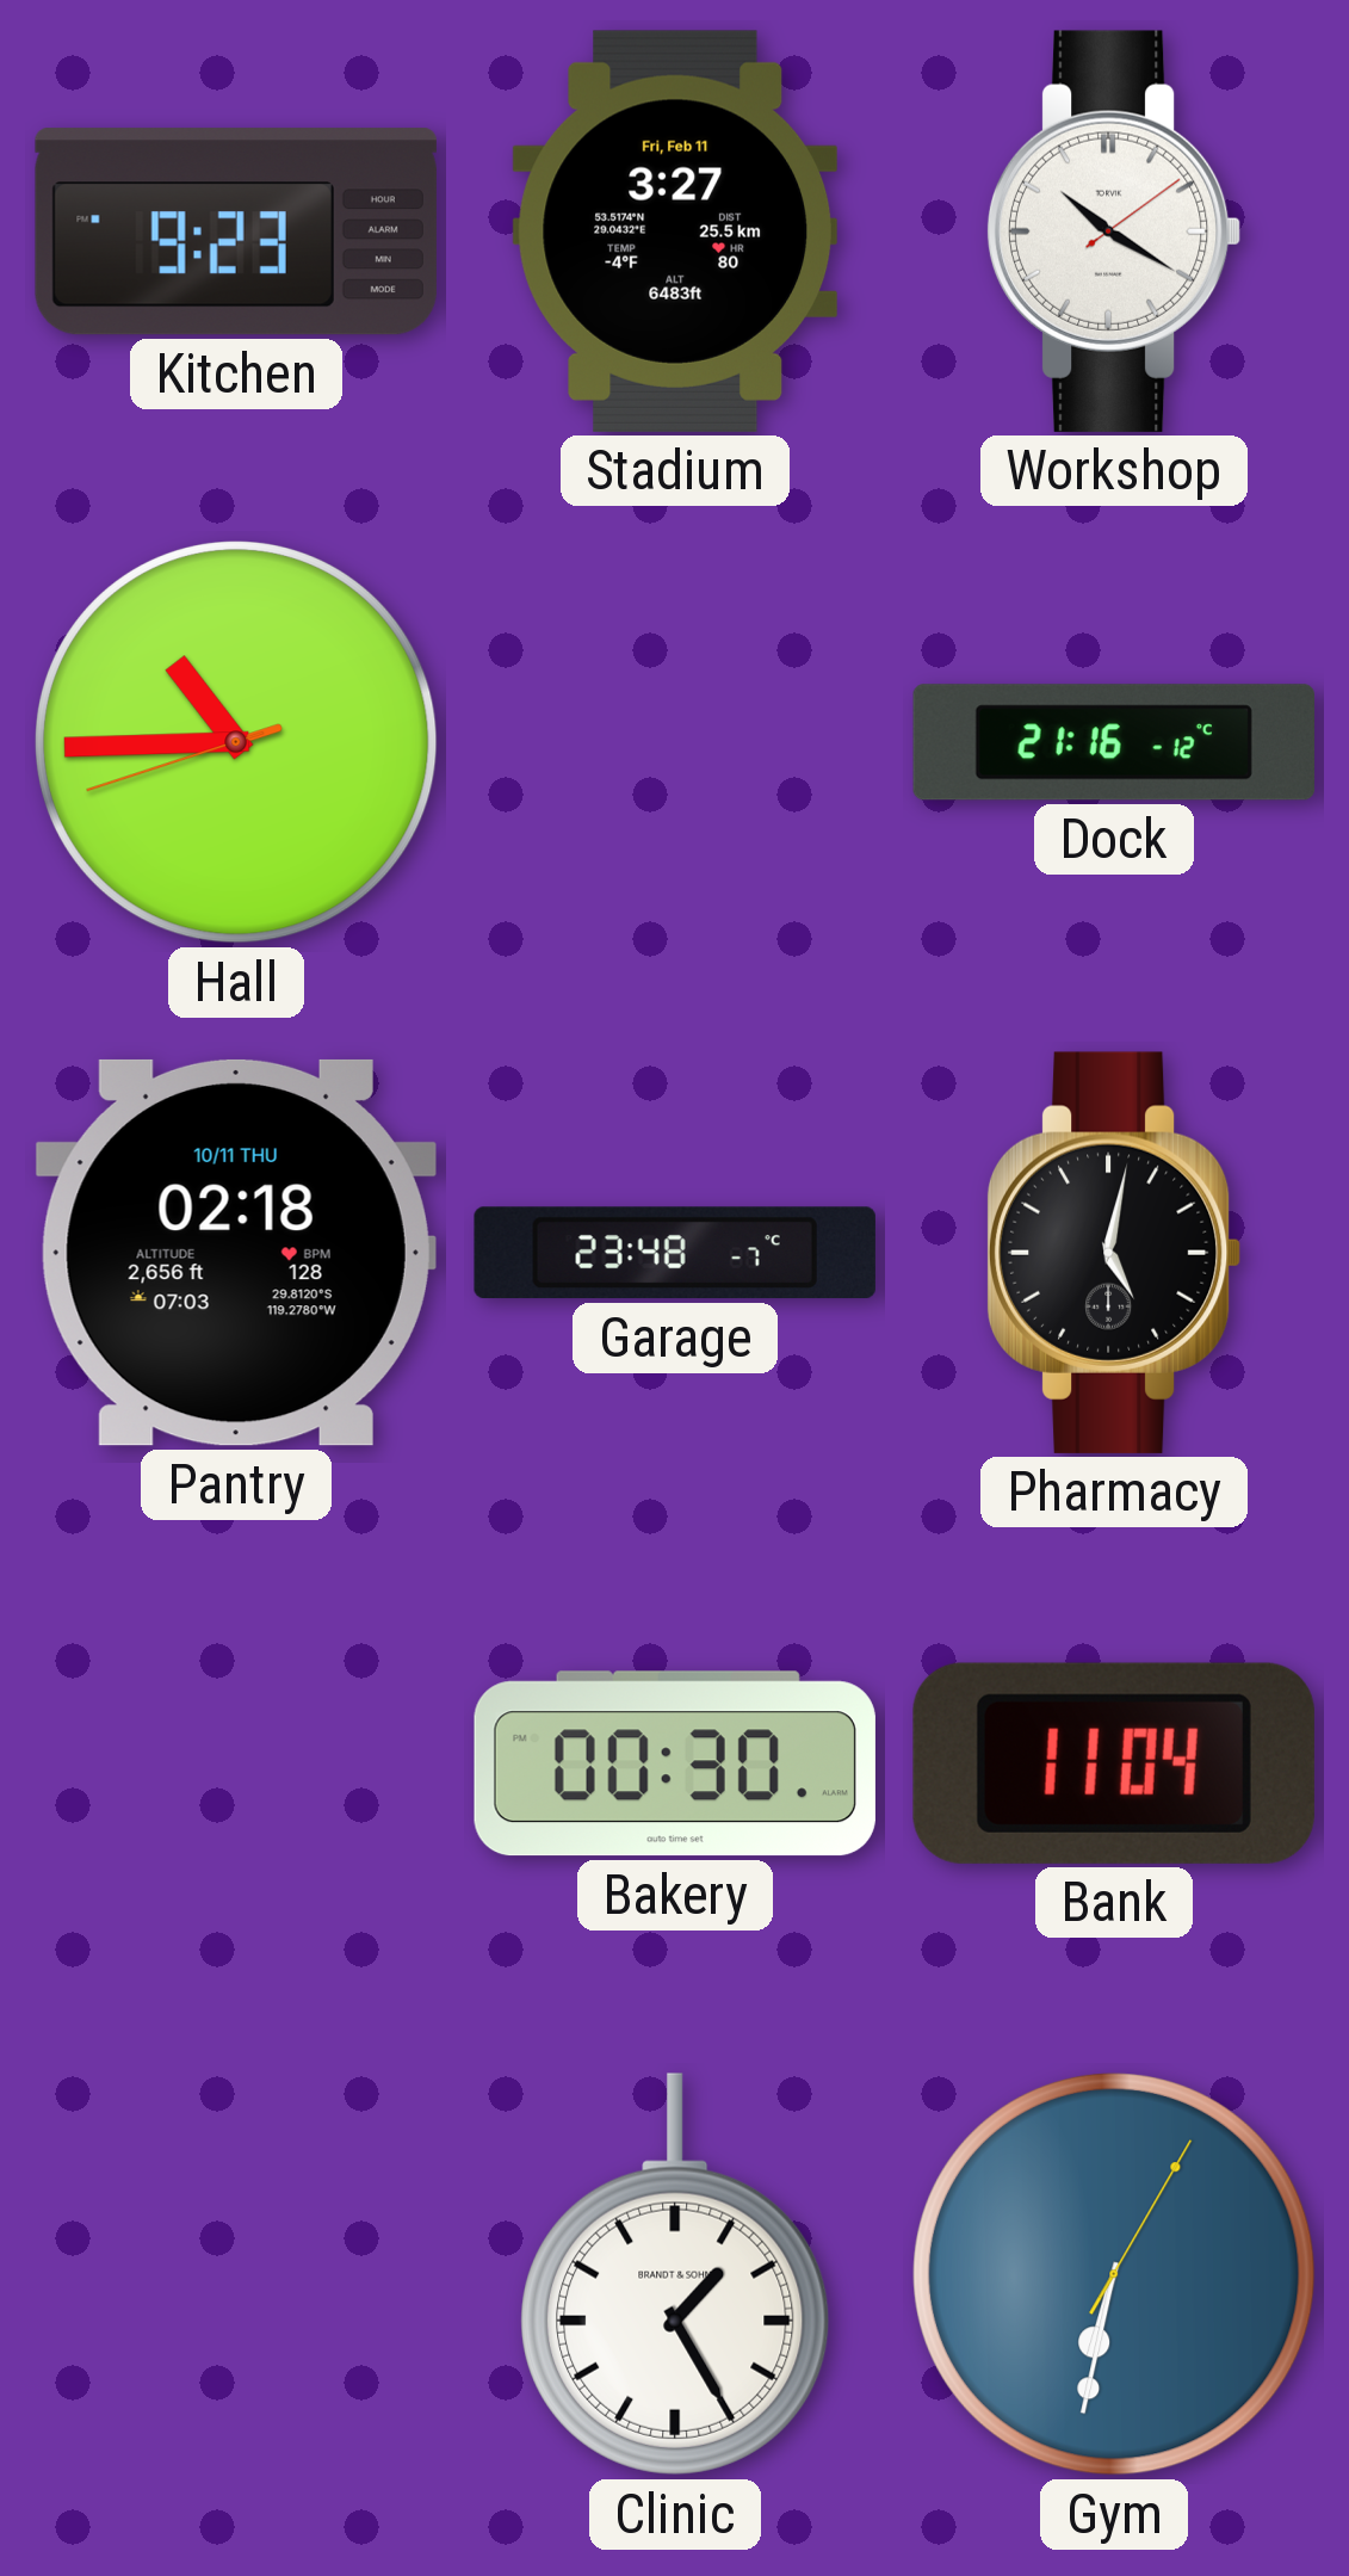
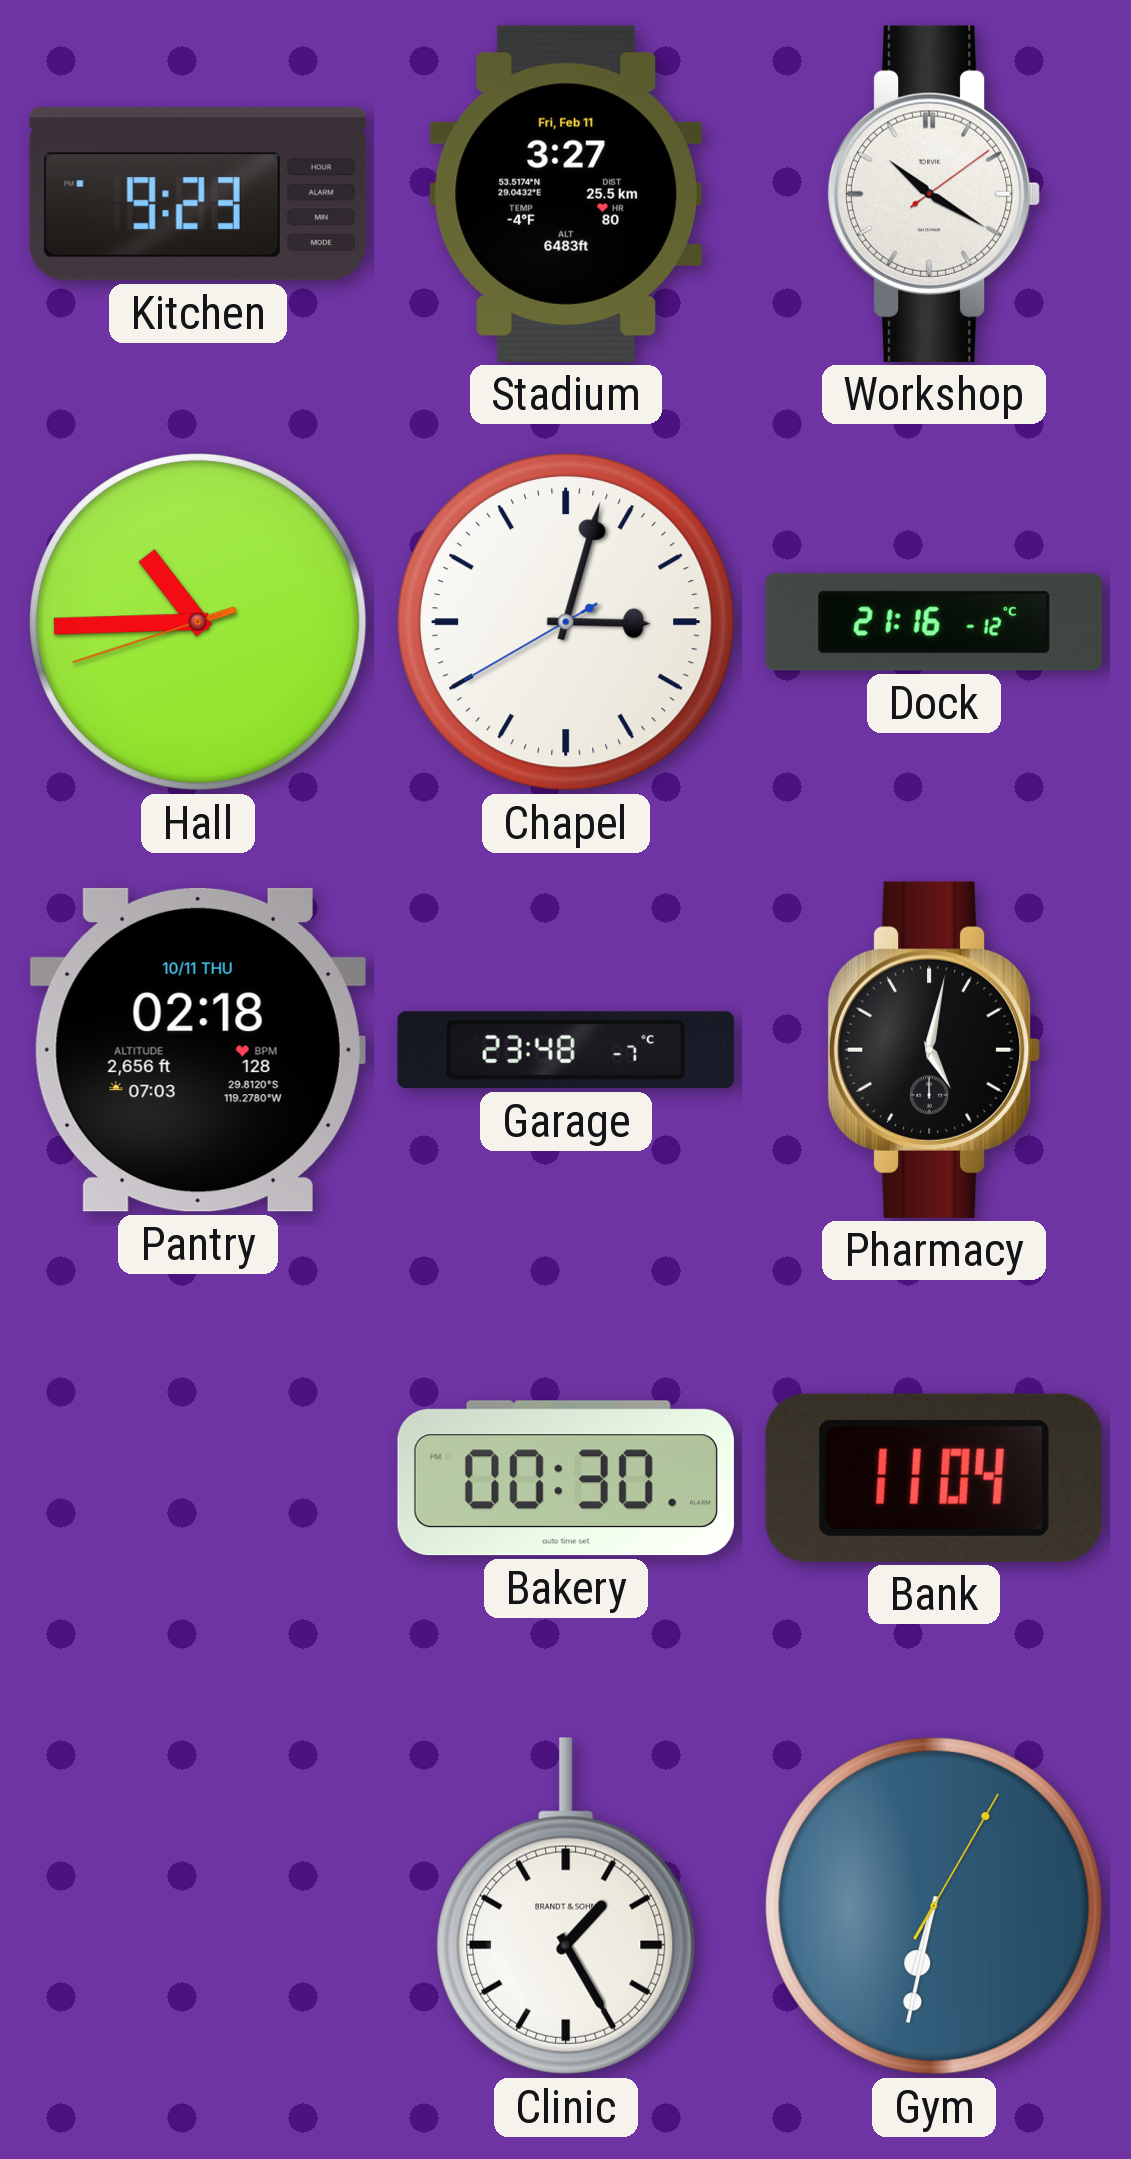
Chapel: none -> 3:02
